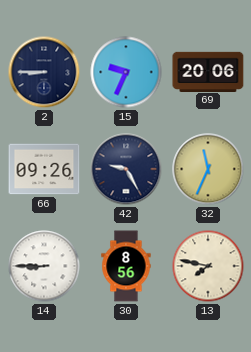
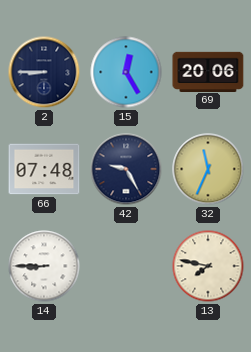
15: 9:34 -> 12:25
66: 09:26 -> 07:48
30: 8:56 -> none
